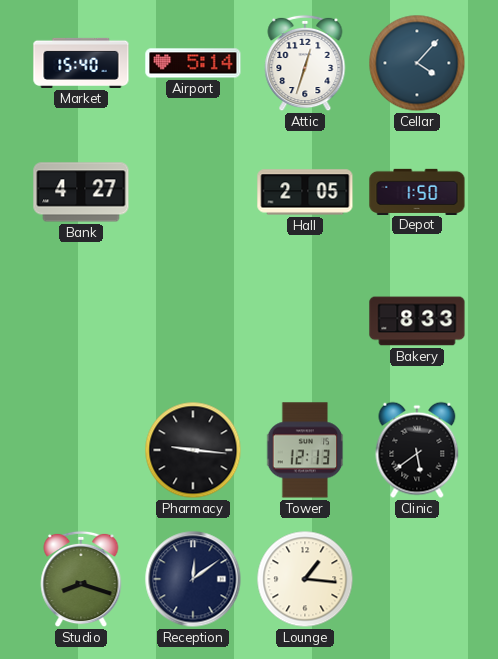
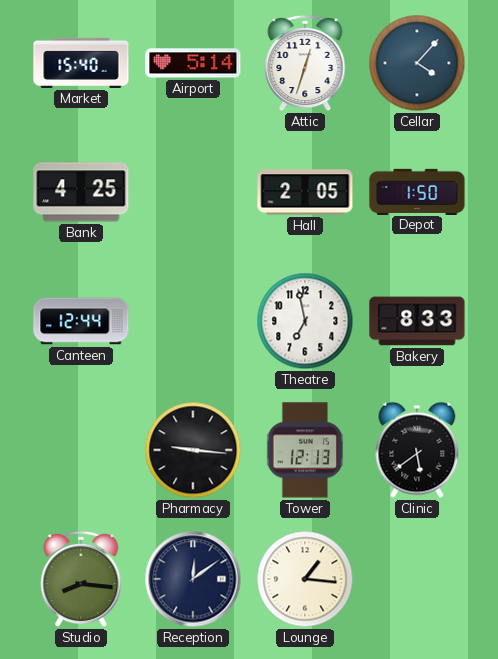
Bank: 4:27 -> 4:25
Canteen: none -> 12:44
Theatre: none -> 6:58
Studio: 8:18 -> 8:16
